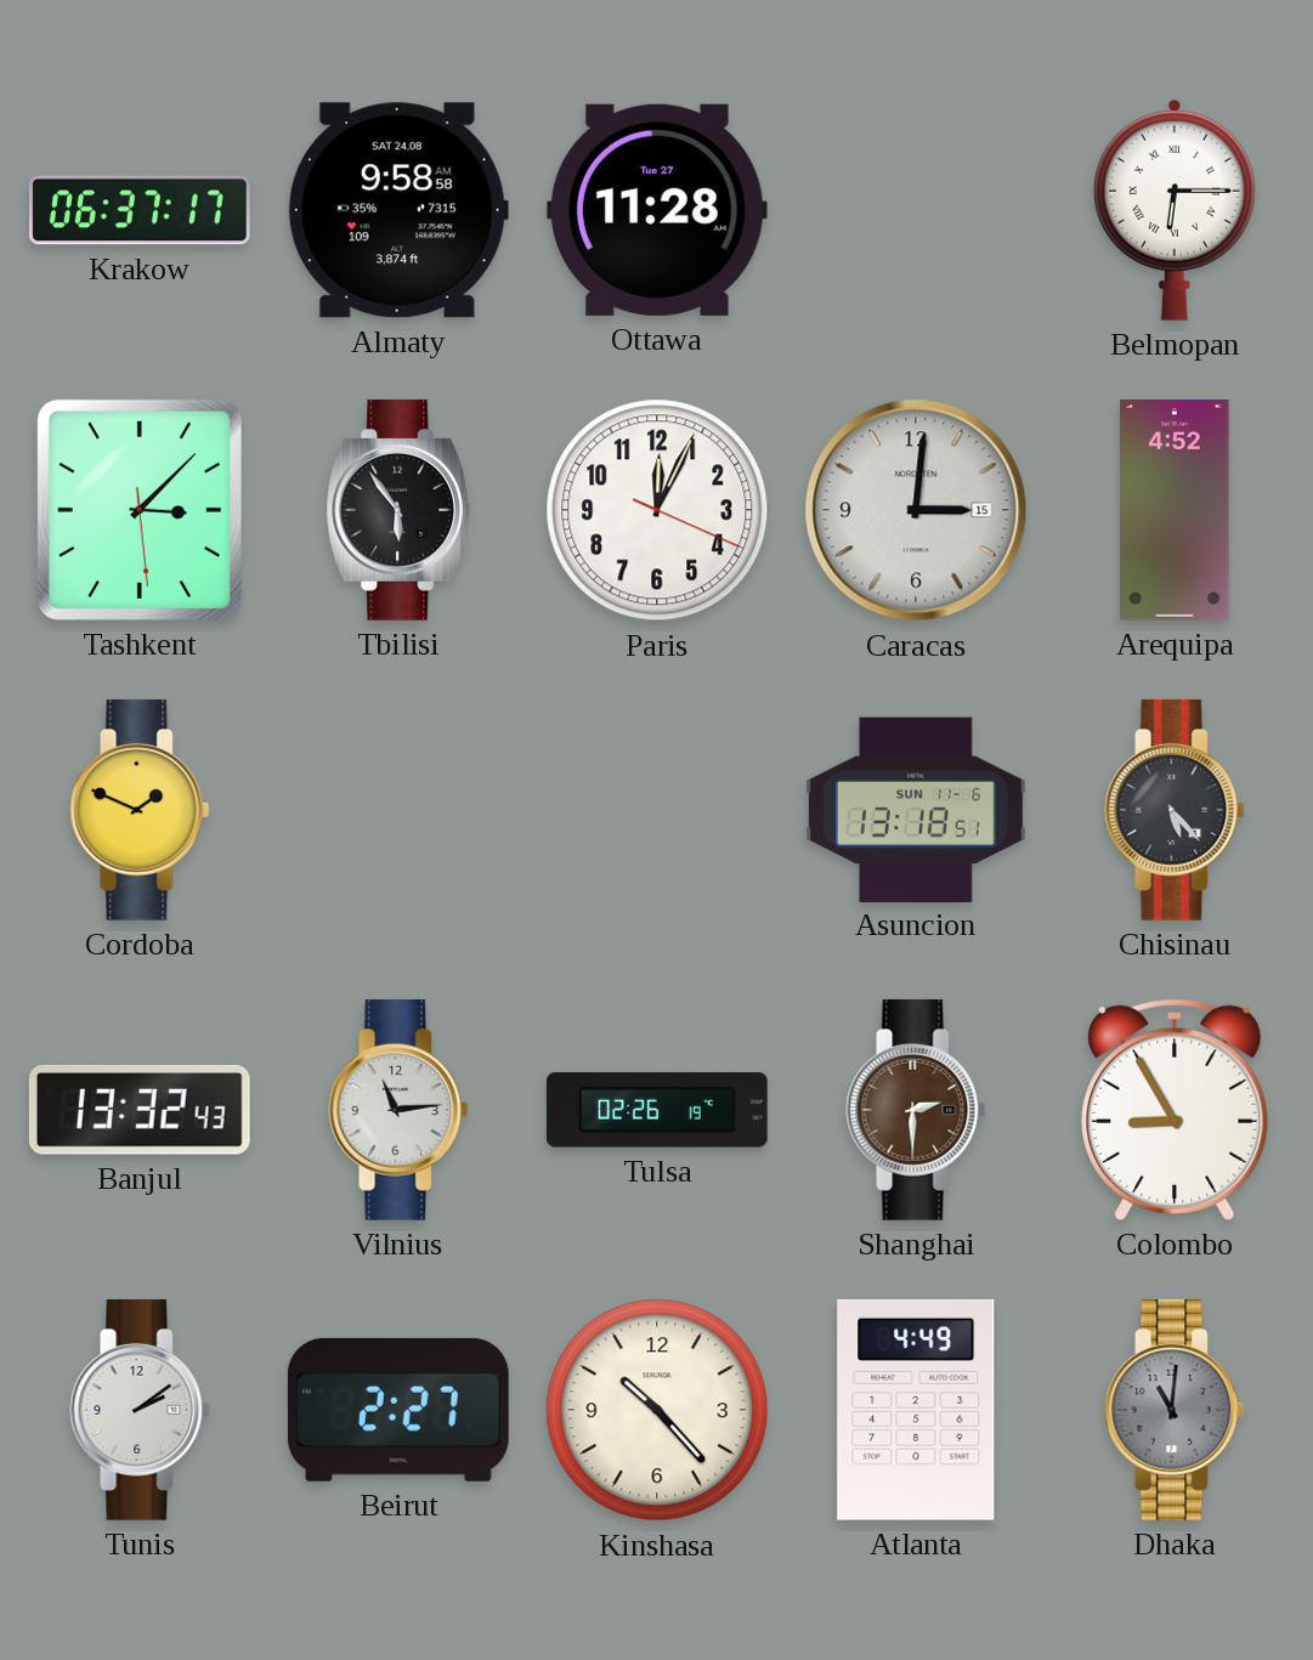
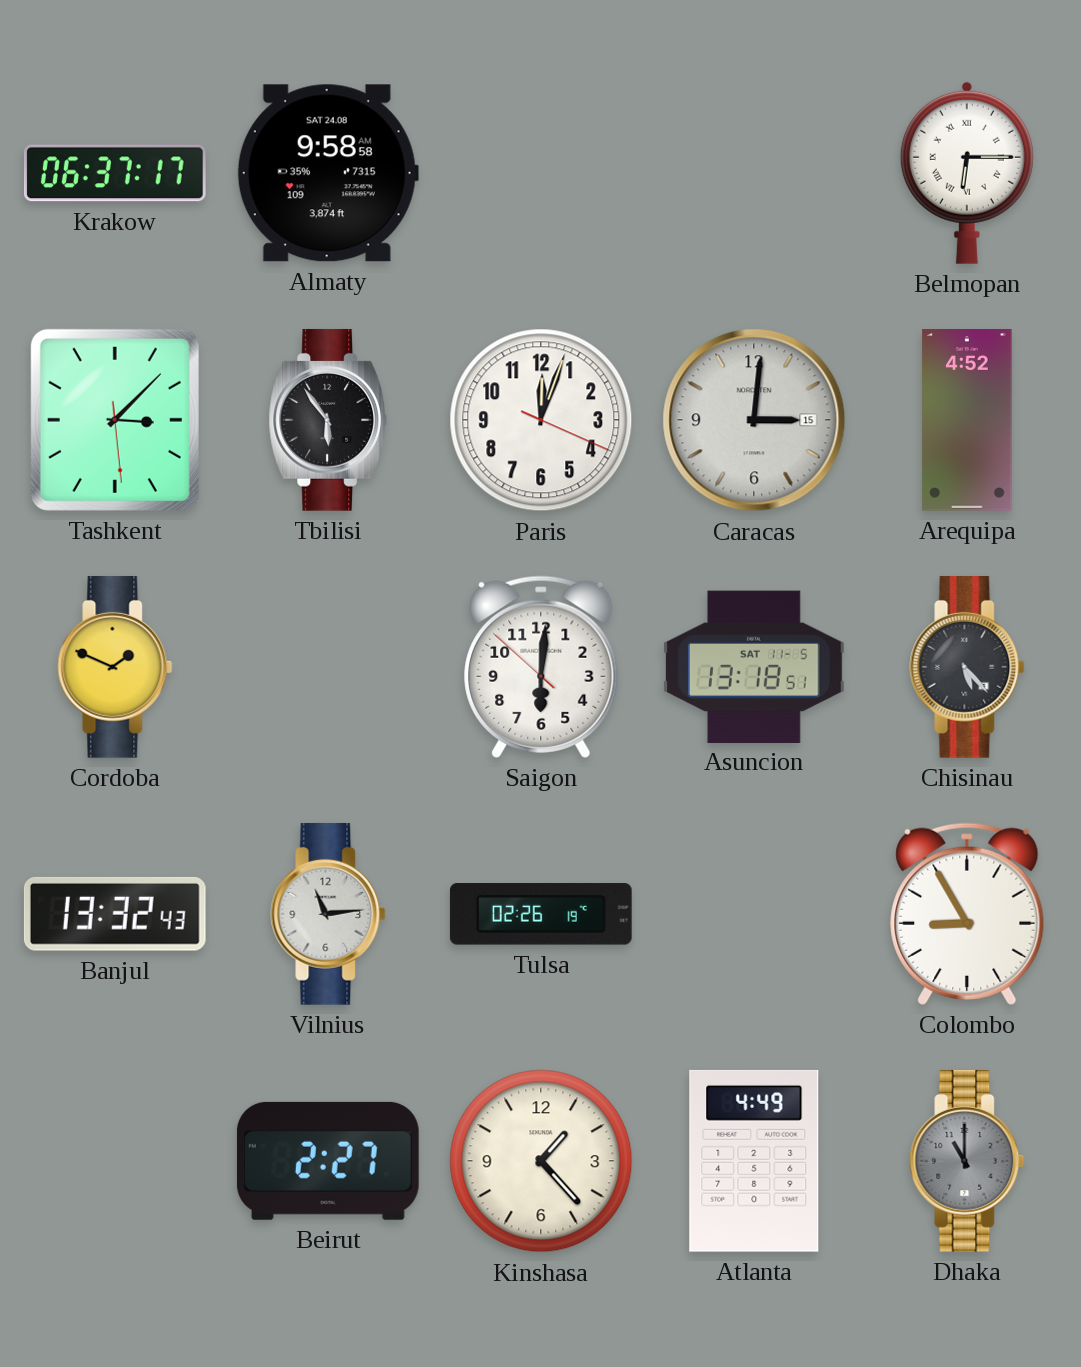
Ottawa: 11:28 -> none
Paris: 12:04 -> 12:03
Saigon: none -> 6:00
Asuncion date: SUN 11-6 -> SAT 11-5
Shanghai: 2:30 -> none
Tunis: 2:09 -> none
Kinshasa: 10:23 -> 1:23
Dhaka: 11:01 -> 11:00
